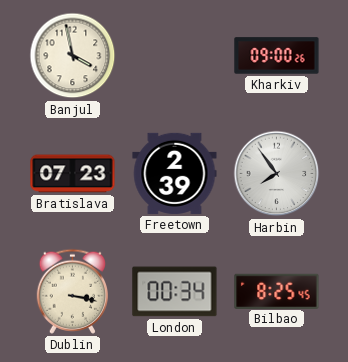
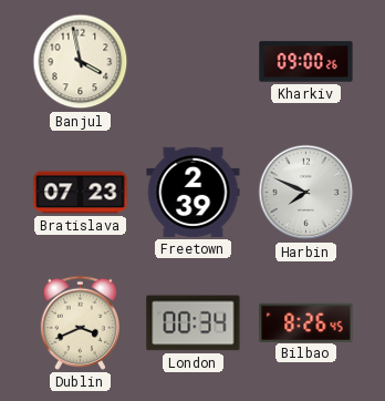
Harbin: 7:54 -> 7:49
Dublin: 3:17 -> 3:41
Bilbao: 8:25 -> 8:26
